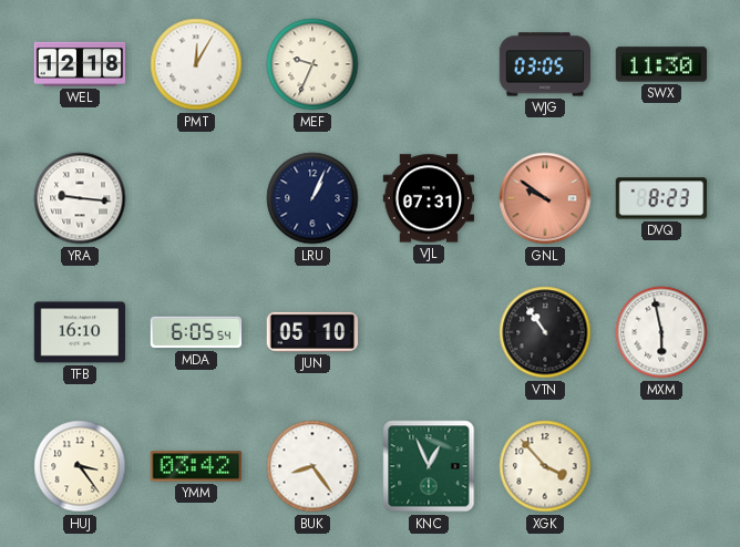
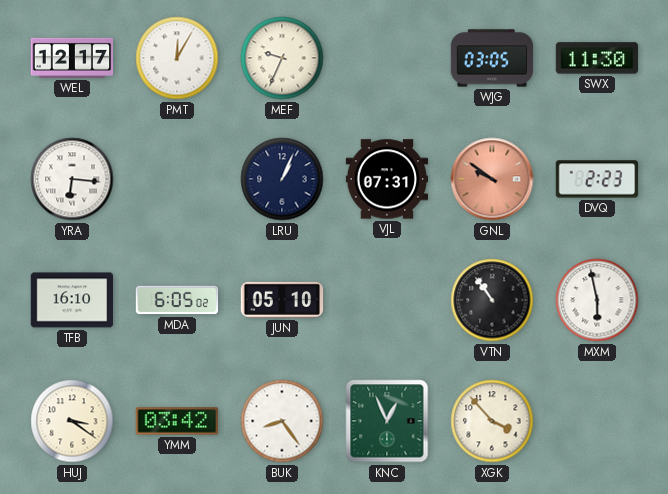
WEL: 12:18 -> 12:17
YRA: 9:16 -> 6:16
DVQ: 8:23 -> 2:23
MDA: 6:05:54 -> 6:05:02
HUJ: 3:24 -> 3:21
